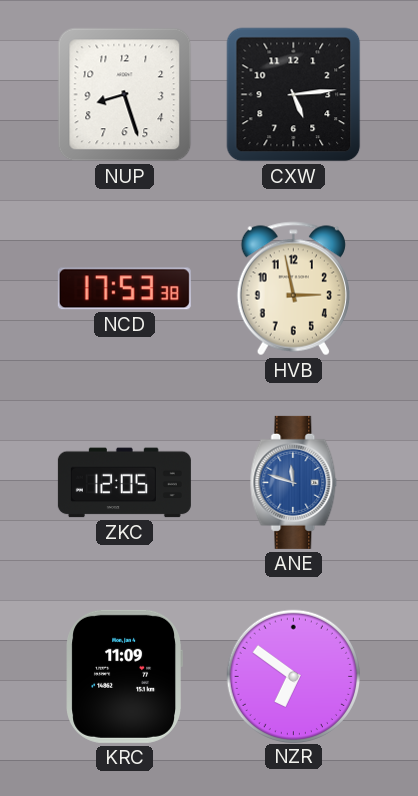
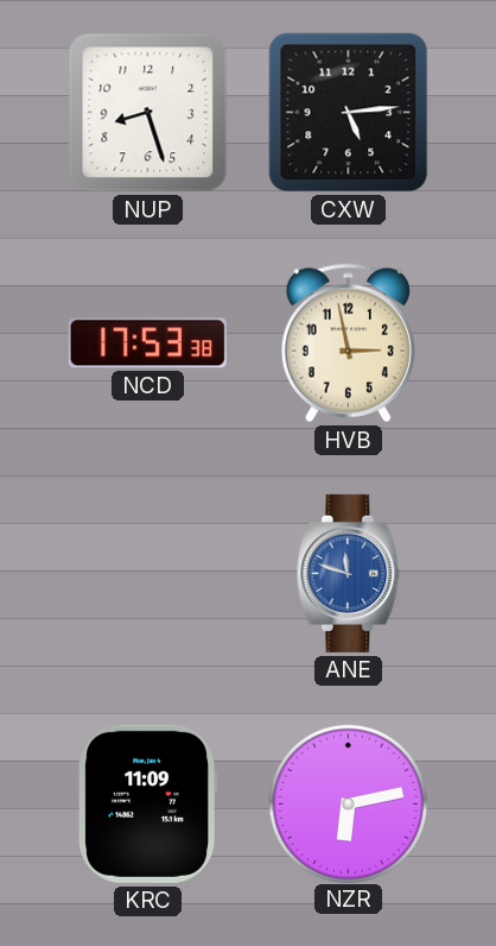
ZKC: 12:05 -> none
NZR: 6:51 -> 6:13
